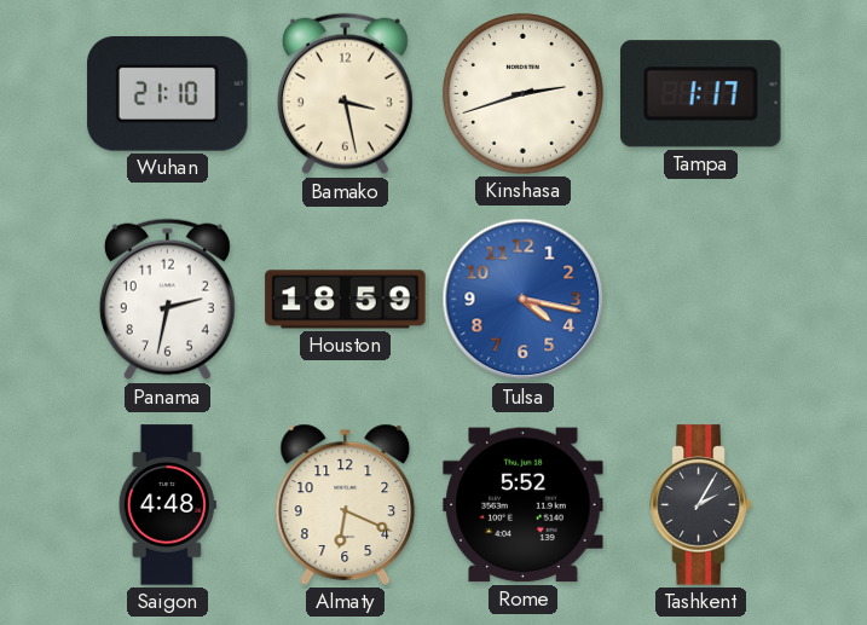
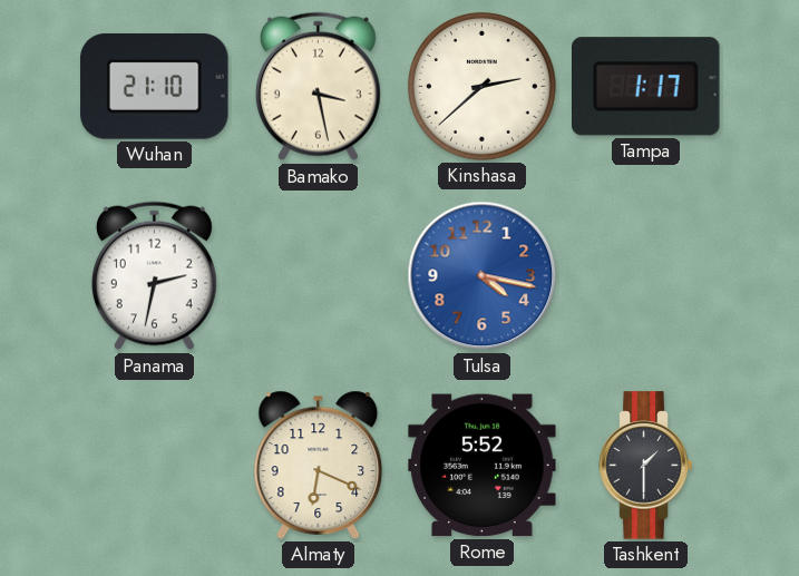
Kinshasa: 2:42 -> 2:38
Houston: 18:59 -> none
Saigon: 4:48 -> none
Tashkent: 2:05 -> 1:30
